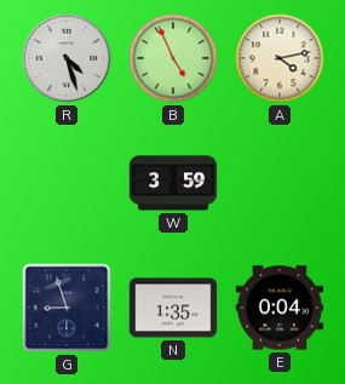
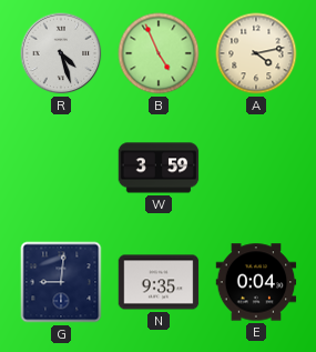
G: 8:57 -> 9:01
N: 1:35 -> 9:35
